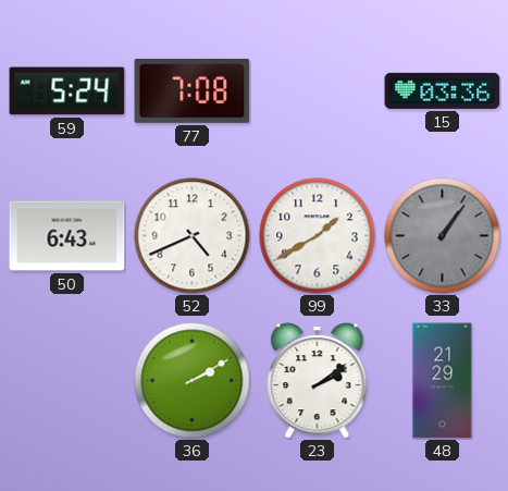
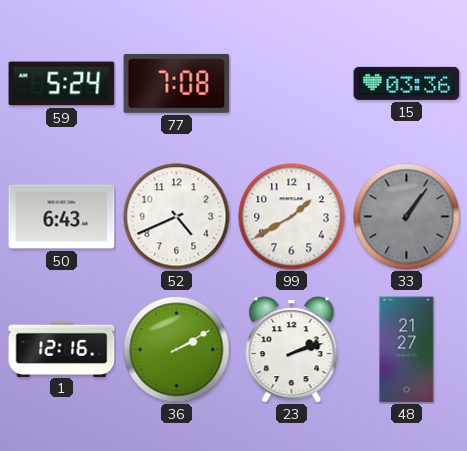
1: none -> 12:16
23: 2:09 -> 2:12
48: 21:29 -> 21:27
